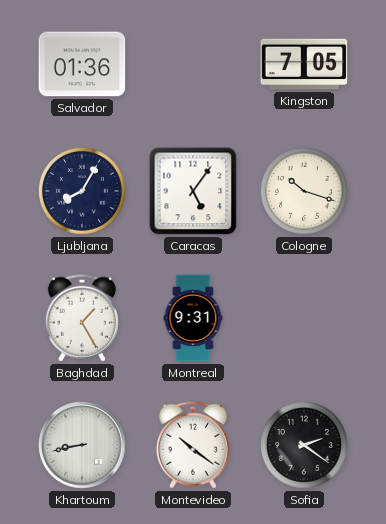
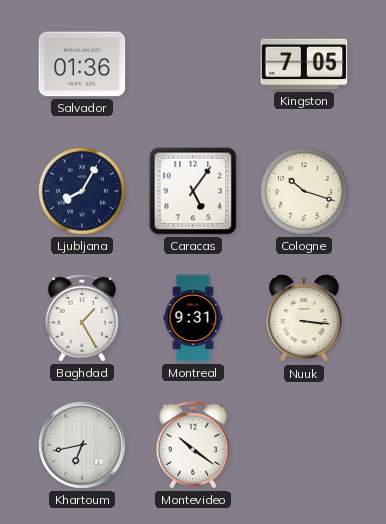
Nuuk: none -> 3:16
Khartoum: 8:43 -> 6:43
Sofia: 2:21 -> none
